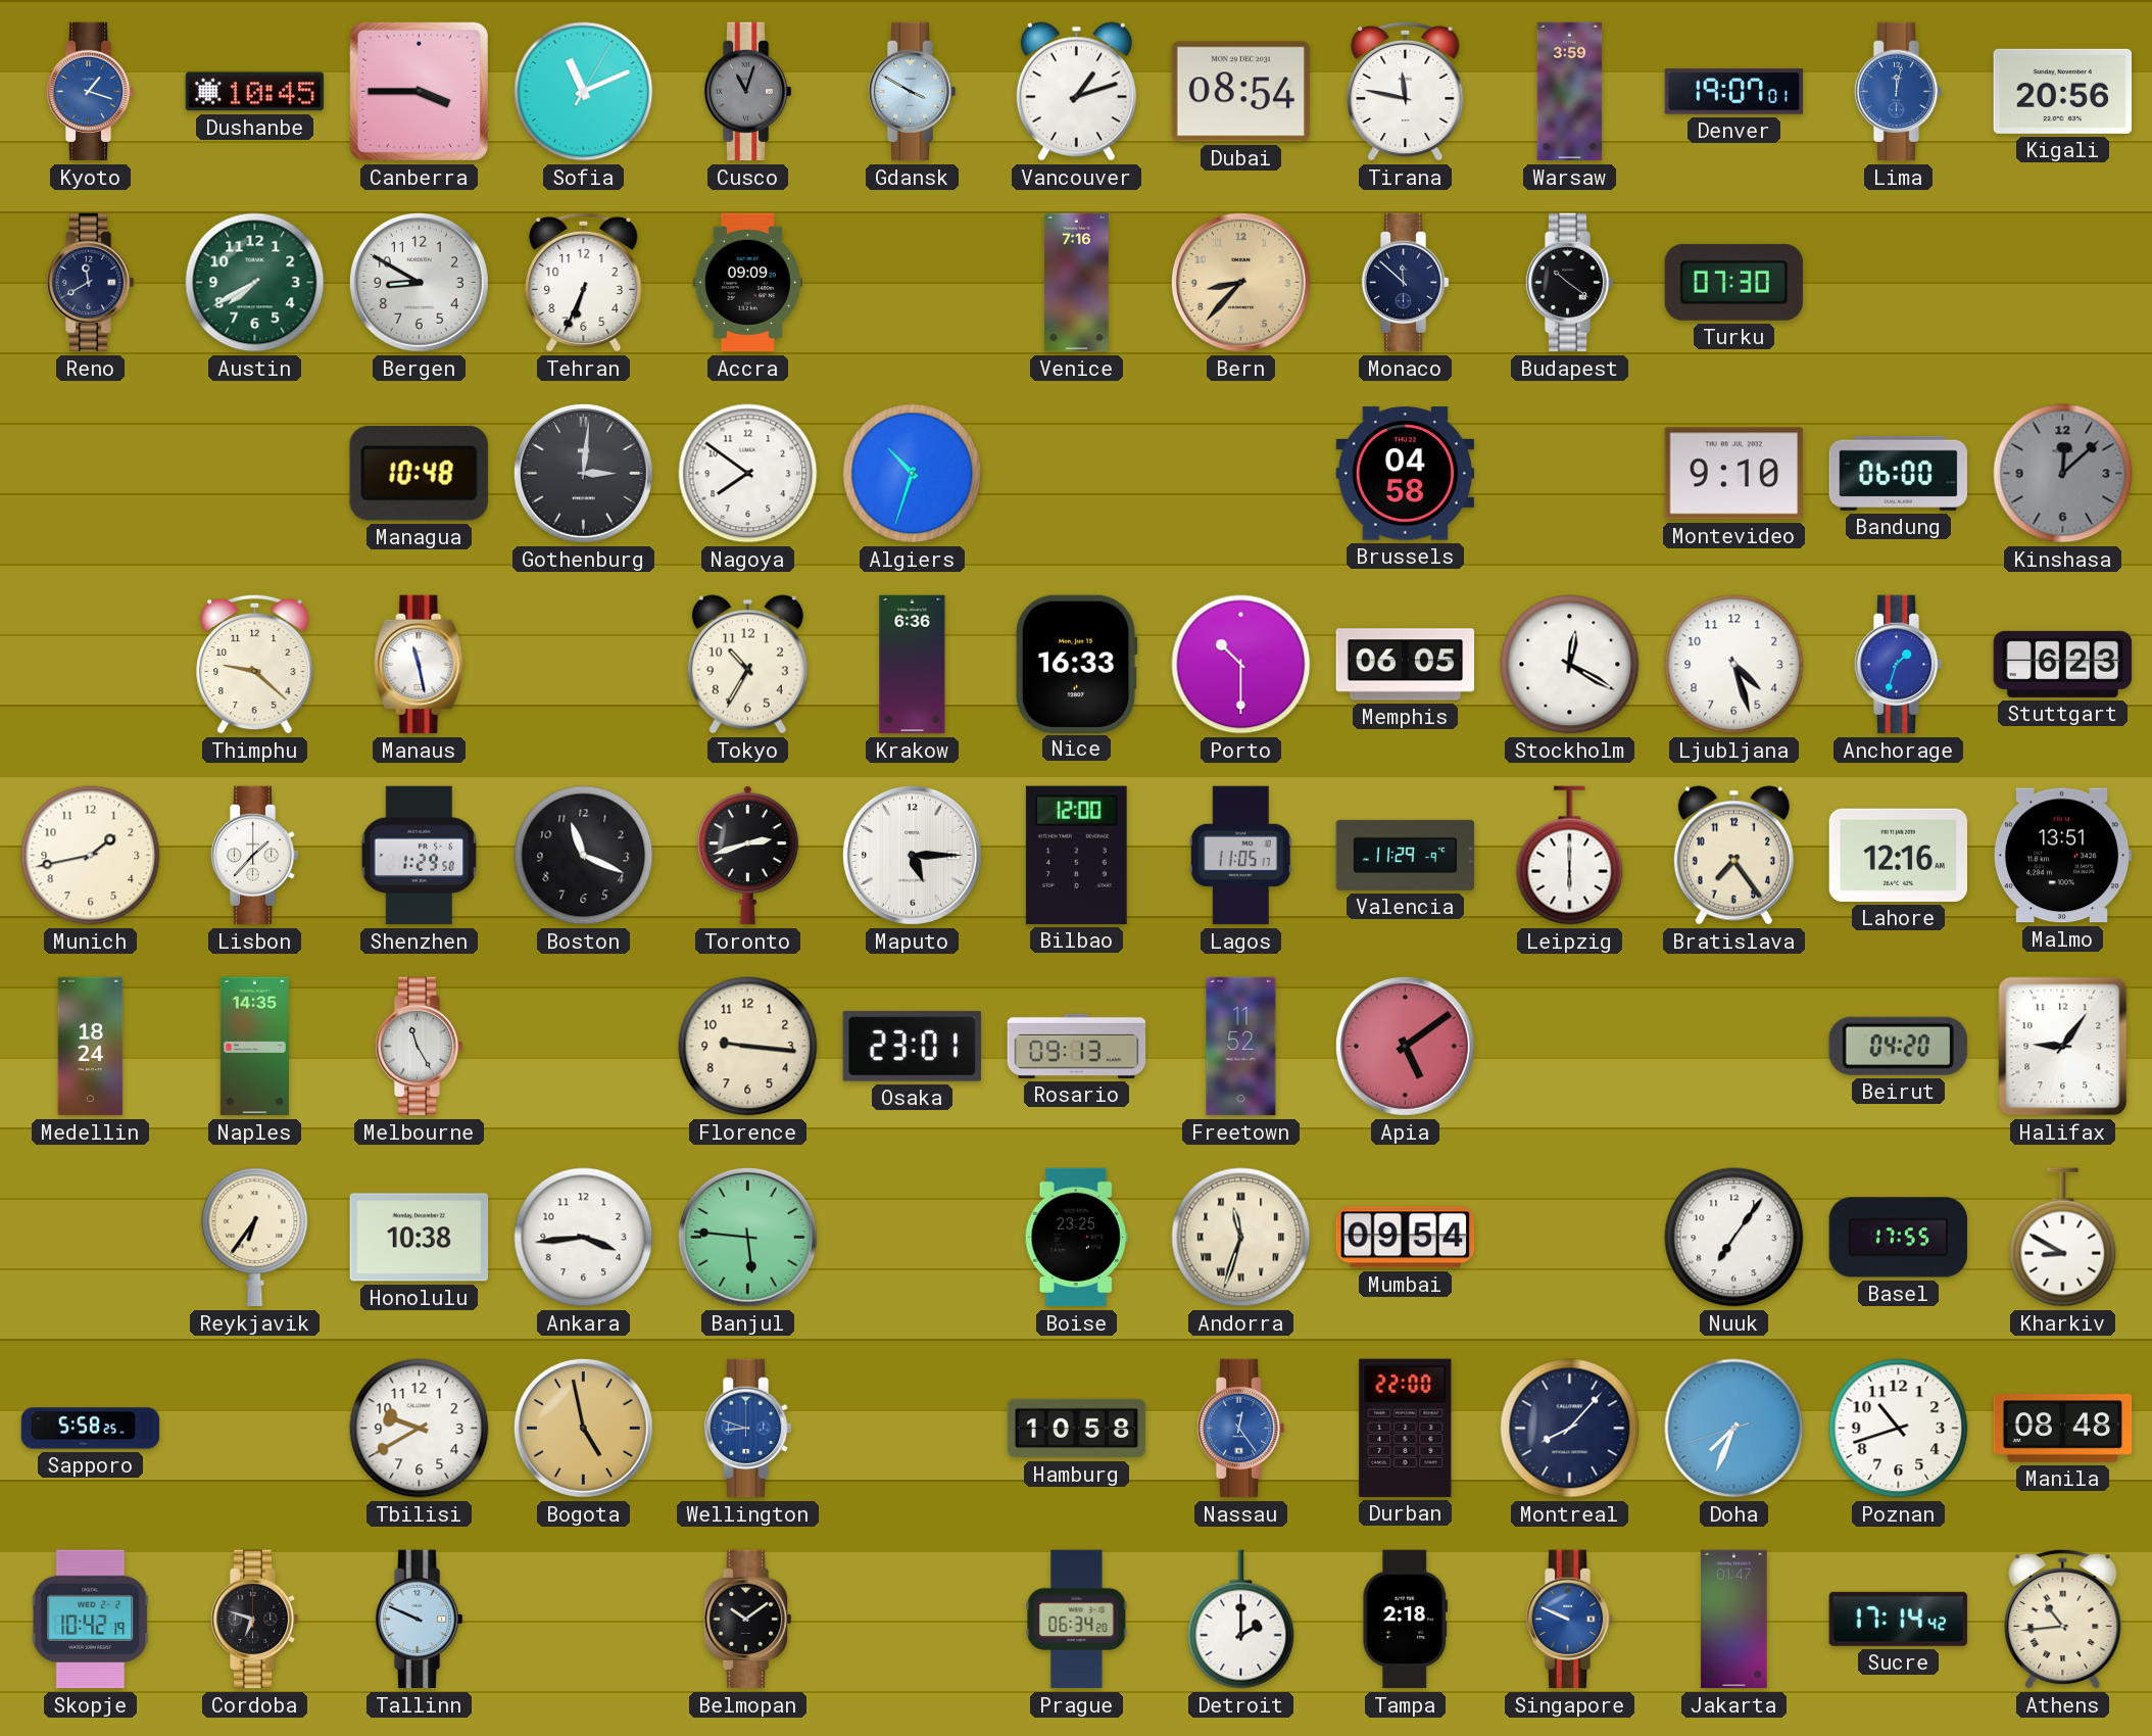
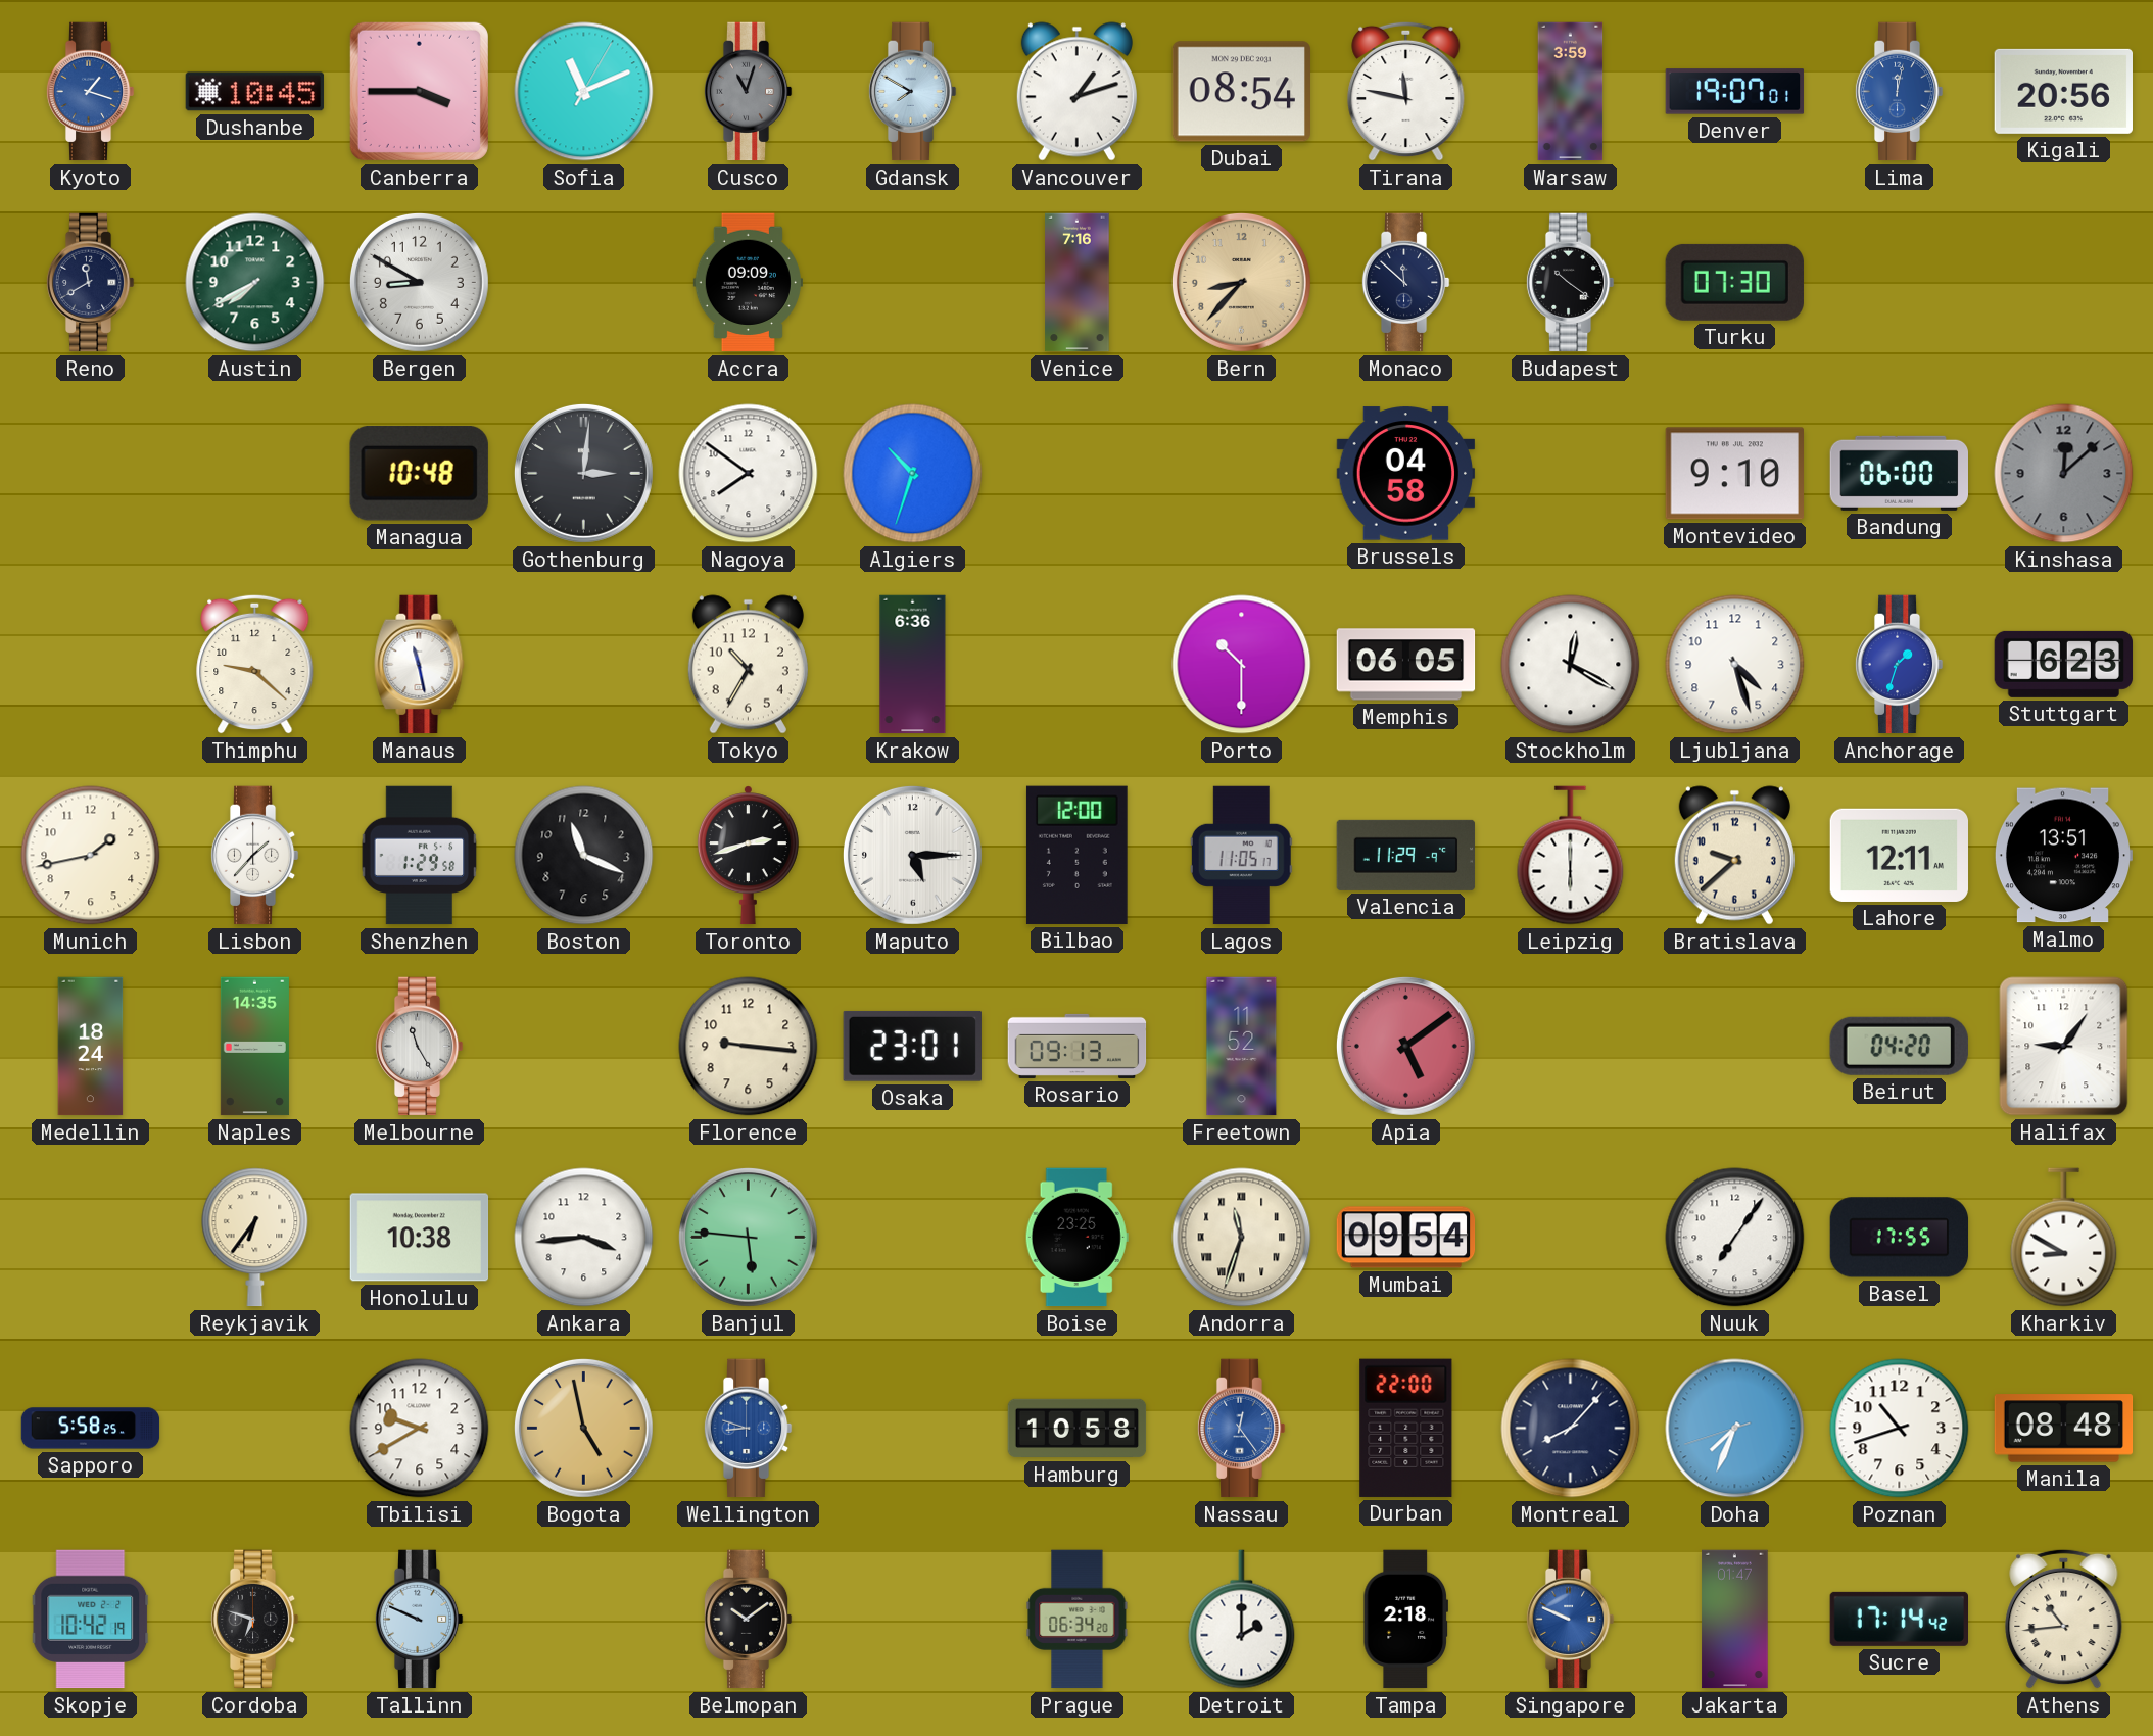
Gdansk: 3:50 -> 7:50
Tehran: 6:34 -> none
Nice: 16:33 -> none
Bratislava: 7:24 -> 9:38
Lahore: 12:16 -> 12:11
